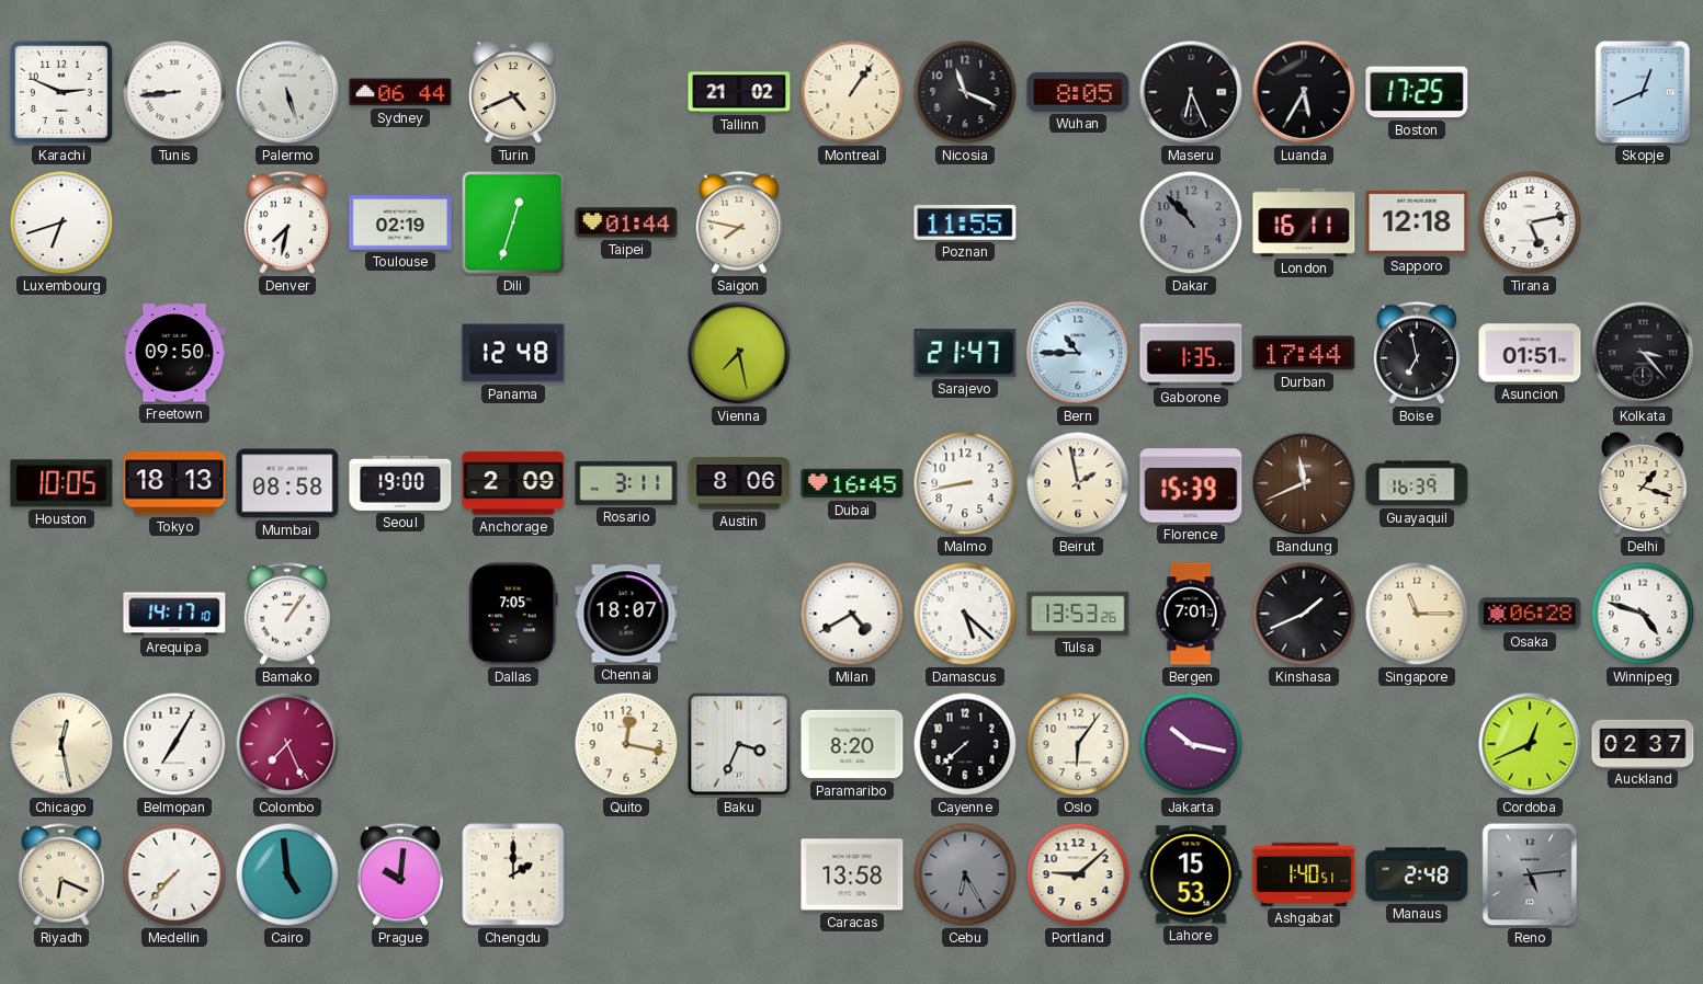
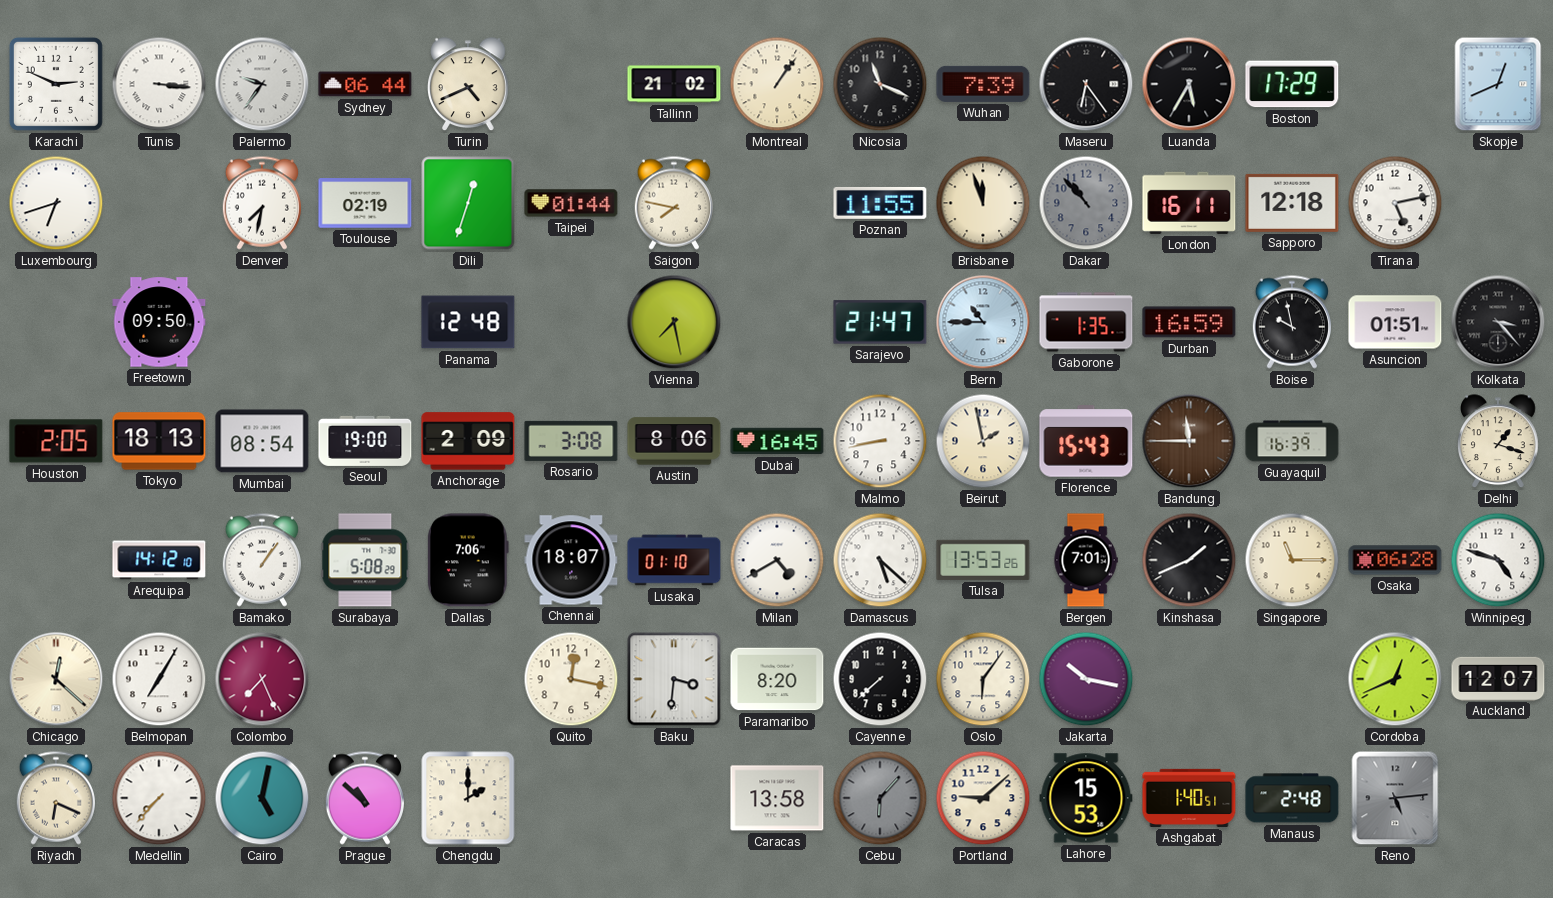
Tunis: 8:44 -> 3:16
Palermo: 5:27 -> 9:36
Wuhan: 8:05 -> 7:39
Maseru: 6:26 -> 6:24
Boston: 17:25 -> 17:29
Brisbane: none -> 11:57
Durban: 17:44 -> 16:59
Boise: 6:58 -> 9:58
Houston: 10:05 -> 2:05
Mumbai: 08:58 -> 08:54
Rosario: 3:11 -> 3:08
Florence: 15:39 -> 15:43
Bandung: 11:41 -> 11:45
Arequipa: 14:17 -> 14:12
Surabaya: none -> 5:08
Dallas: 7:05 -> 7:06
Lusaka: none -> 01:10
Chicago: 12:28 -> 12:22
Baku: 3:34 -> 3:31
Auckland: 02:37 -> 12:07
Cairo: 4:59 -> 5:02
Prague: 10:01 -> 10:52
Cebu: 6:25 -> 6:07
